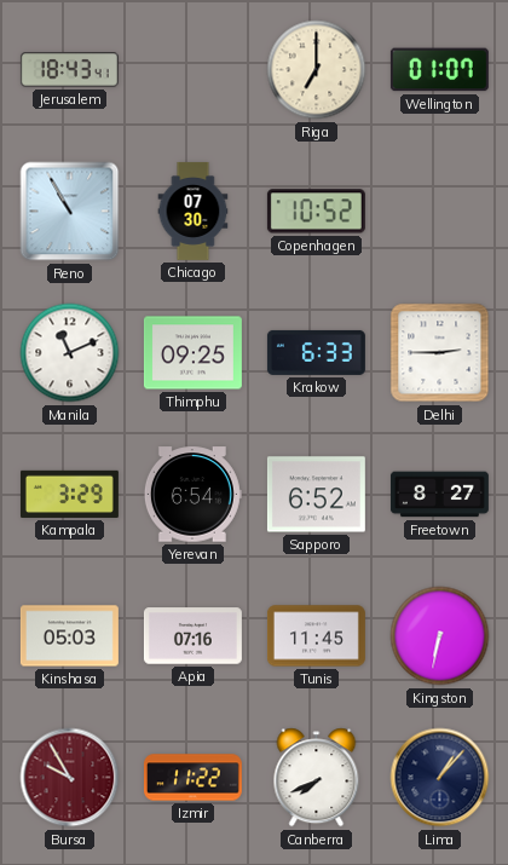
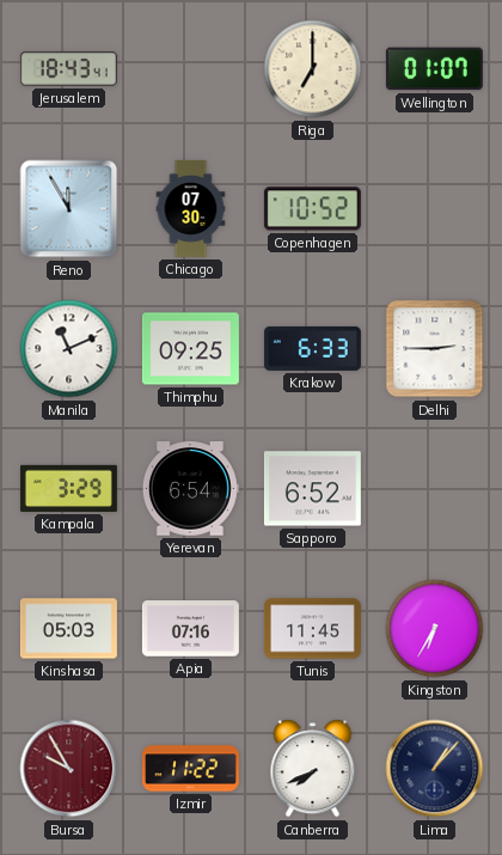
Reno: 10:55 -> 11:55
Freetown: 8:27 -> none
Kingston: 6:32 -> 6:35
